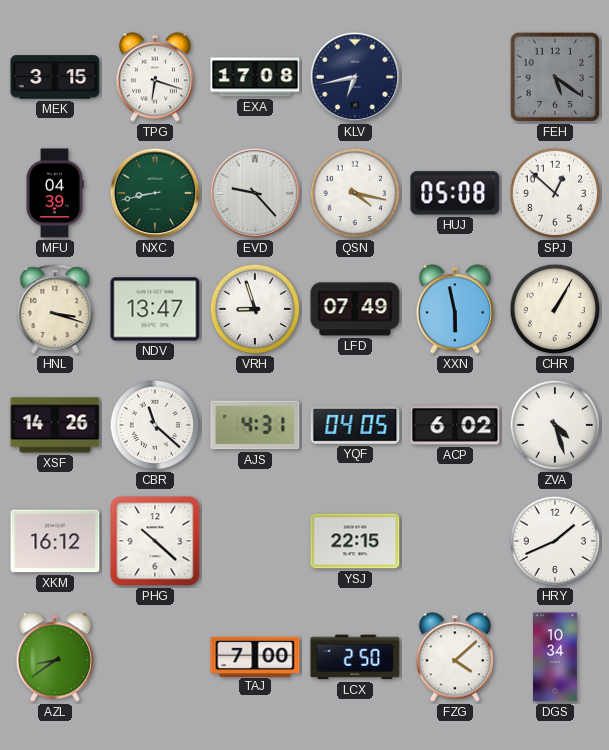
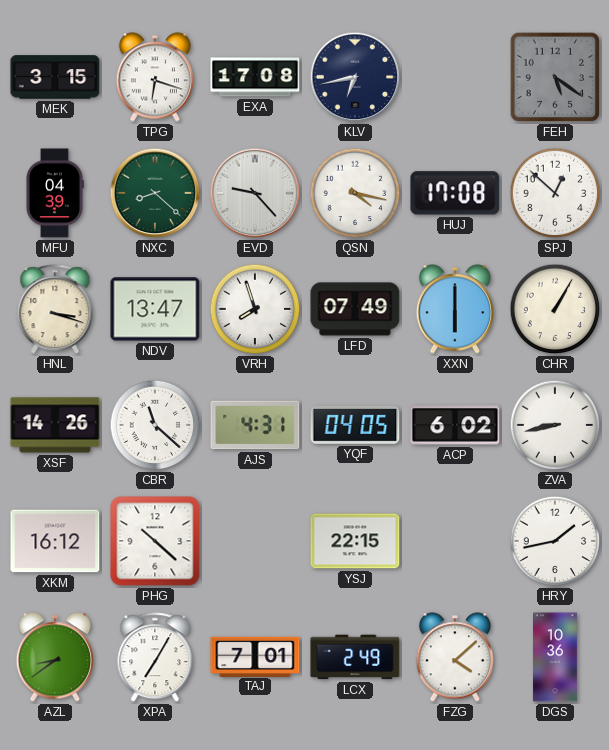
NXC: 8:43 -> 8:22
HUJ: 05:08 -> 17:08
VRH: 8:57 -> 7:57
XXN: 5:58 -> 6:00
ZVA: 4:27 -> 8:43
HRY: 1:41 -> 1:43
XPA: none -> 7:05
TAJ: 7:00 -> 7:01
LCX: 2:50 -> 2:49
DGS: 10:34 -> 10:36
